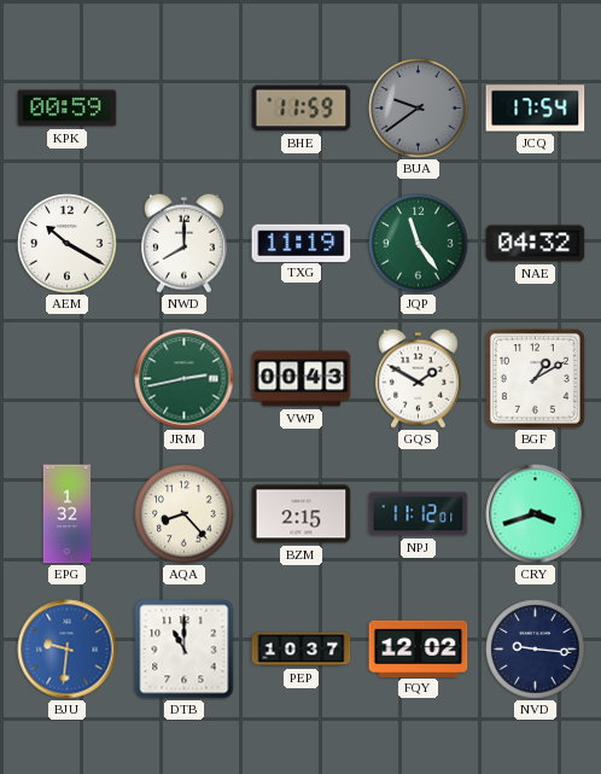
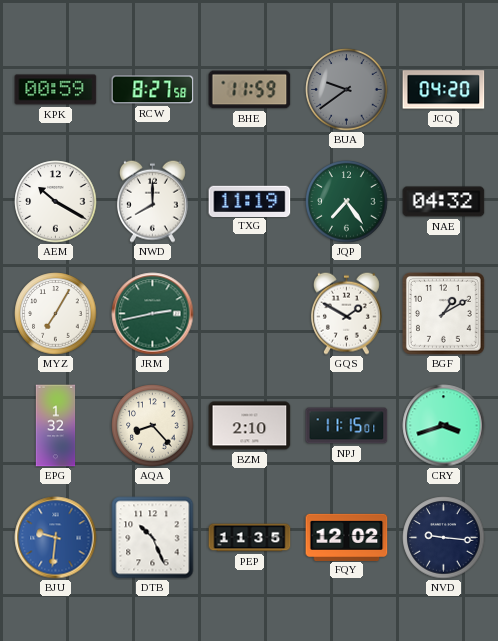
RCW: none -> 8:27
JCQ: 17:54 -> 04:20
JQP: 11:24 -> 7:24
MYZ: none -> 7:05
VWP: 00:43 -> none
BZM: 2:15 -> 2:10
NPJ: 11:12 -> 11:15
DTB: 11:00 -> 10:26
PEP: 10:37 -> 11:35
